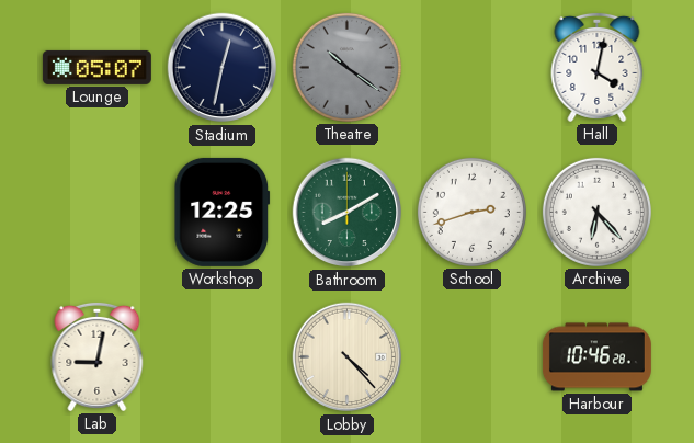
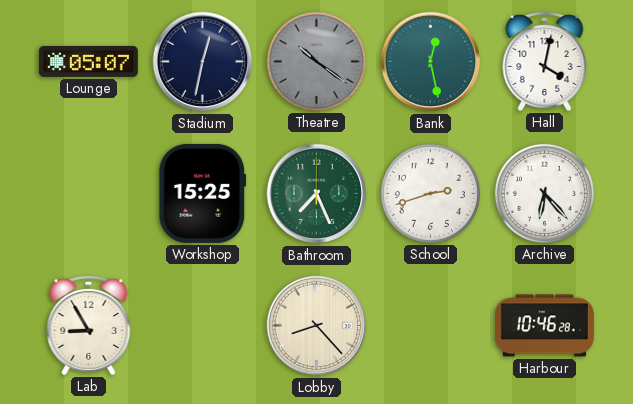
Bank: none -> 12:28
Workshop: 12:25 -> 15:25
Bathroom: 8:10 -> 7:26
Lab: 9:02 -> 8:55
Lobby: 4:23 -> 8:23
